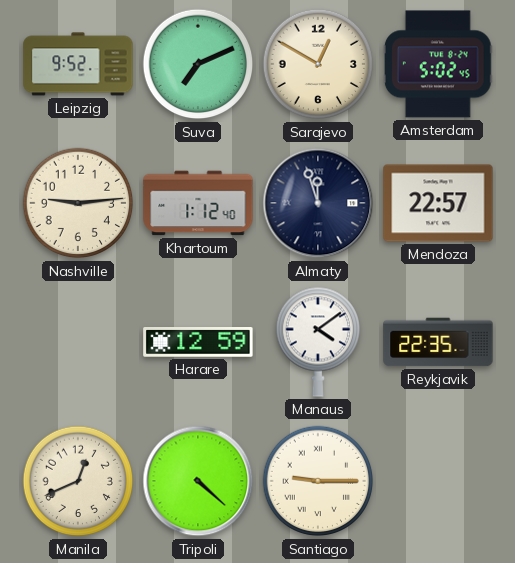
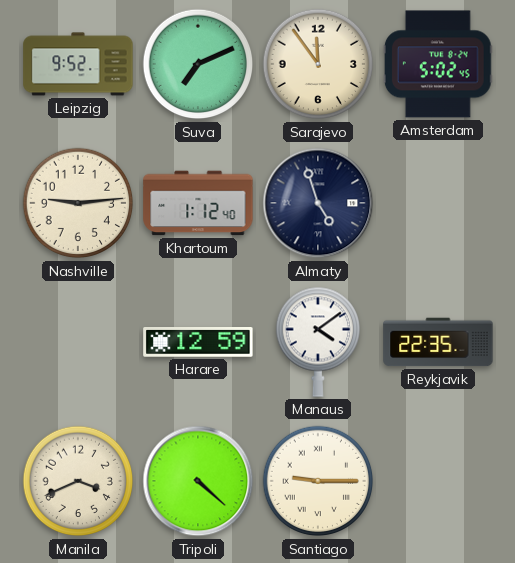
Sarajevo: 12:50 -> 11:54
Almaty: 11:57 -> 4:57
Mendoza: 22:57 -> none
Manila: 12:41 -> 3:41
